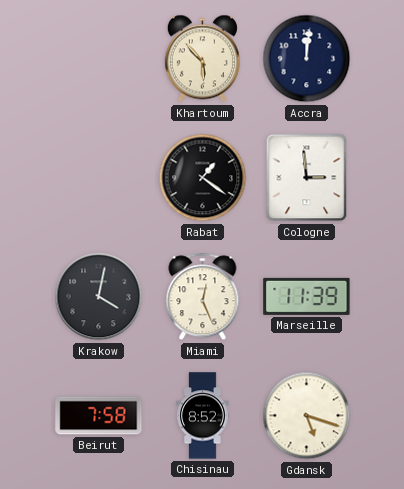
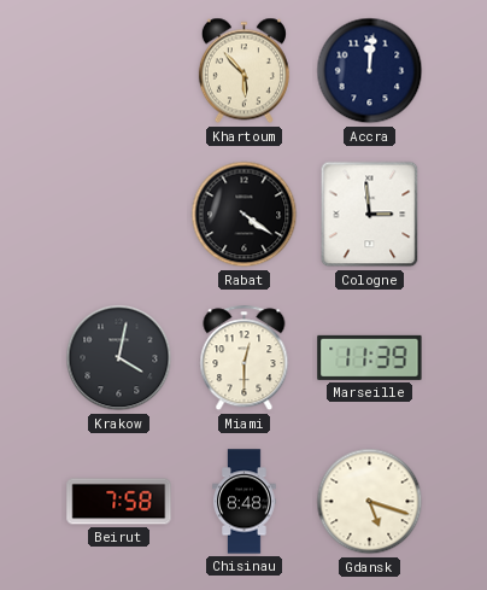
Rabat: 1:21 -> 4:21
Miami: 12:26 -> 12:30
Chisinau: 8:52 -> 8:48
